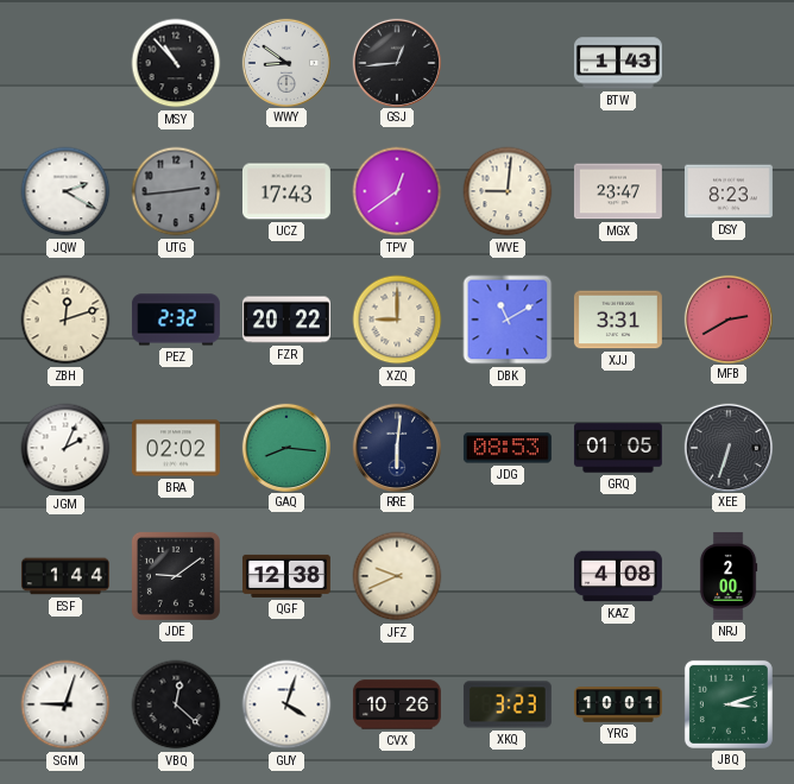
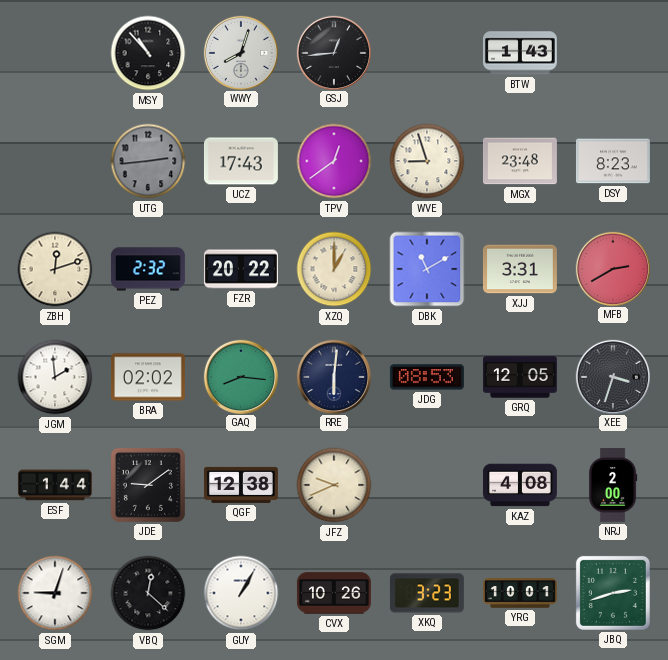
WWY: 8:51 -> 8:03
JQW: 2:20 -> none
WVE: 9:01 -> 8:57
MGX: 23:47 -> 23:48
XZQ: 9:00 -> 1:00
JGM: 2:04 -> 1:59
GRQ: 01:05 -> 12:05
XEE: 6:33 -> 3:33
GUY: 4:03 -> 1:05
JBQ: 3:12 -> 2:42
